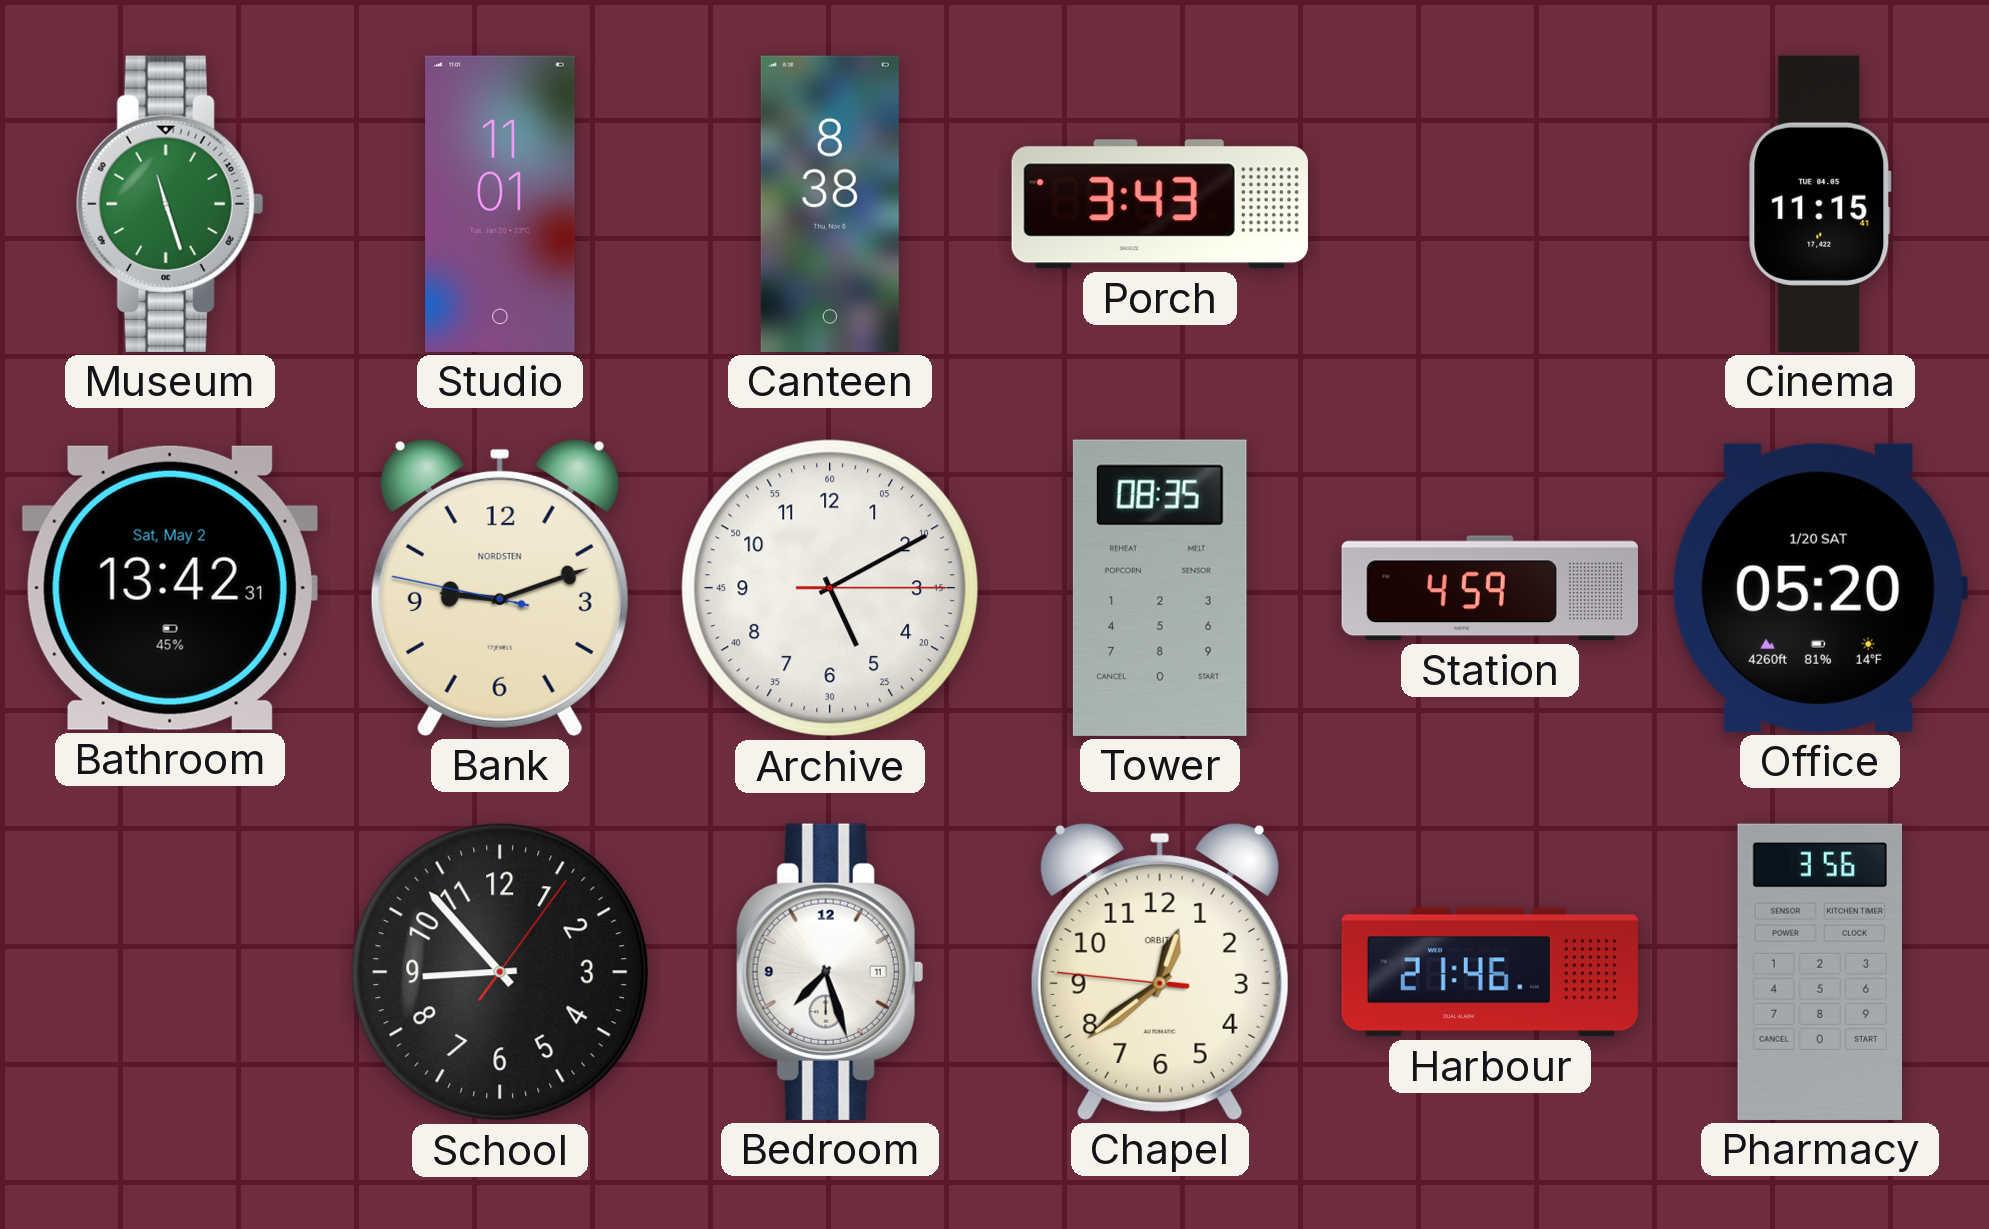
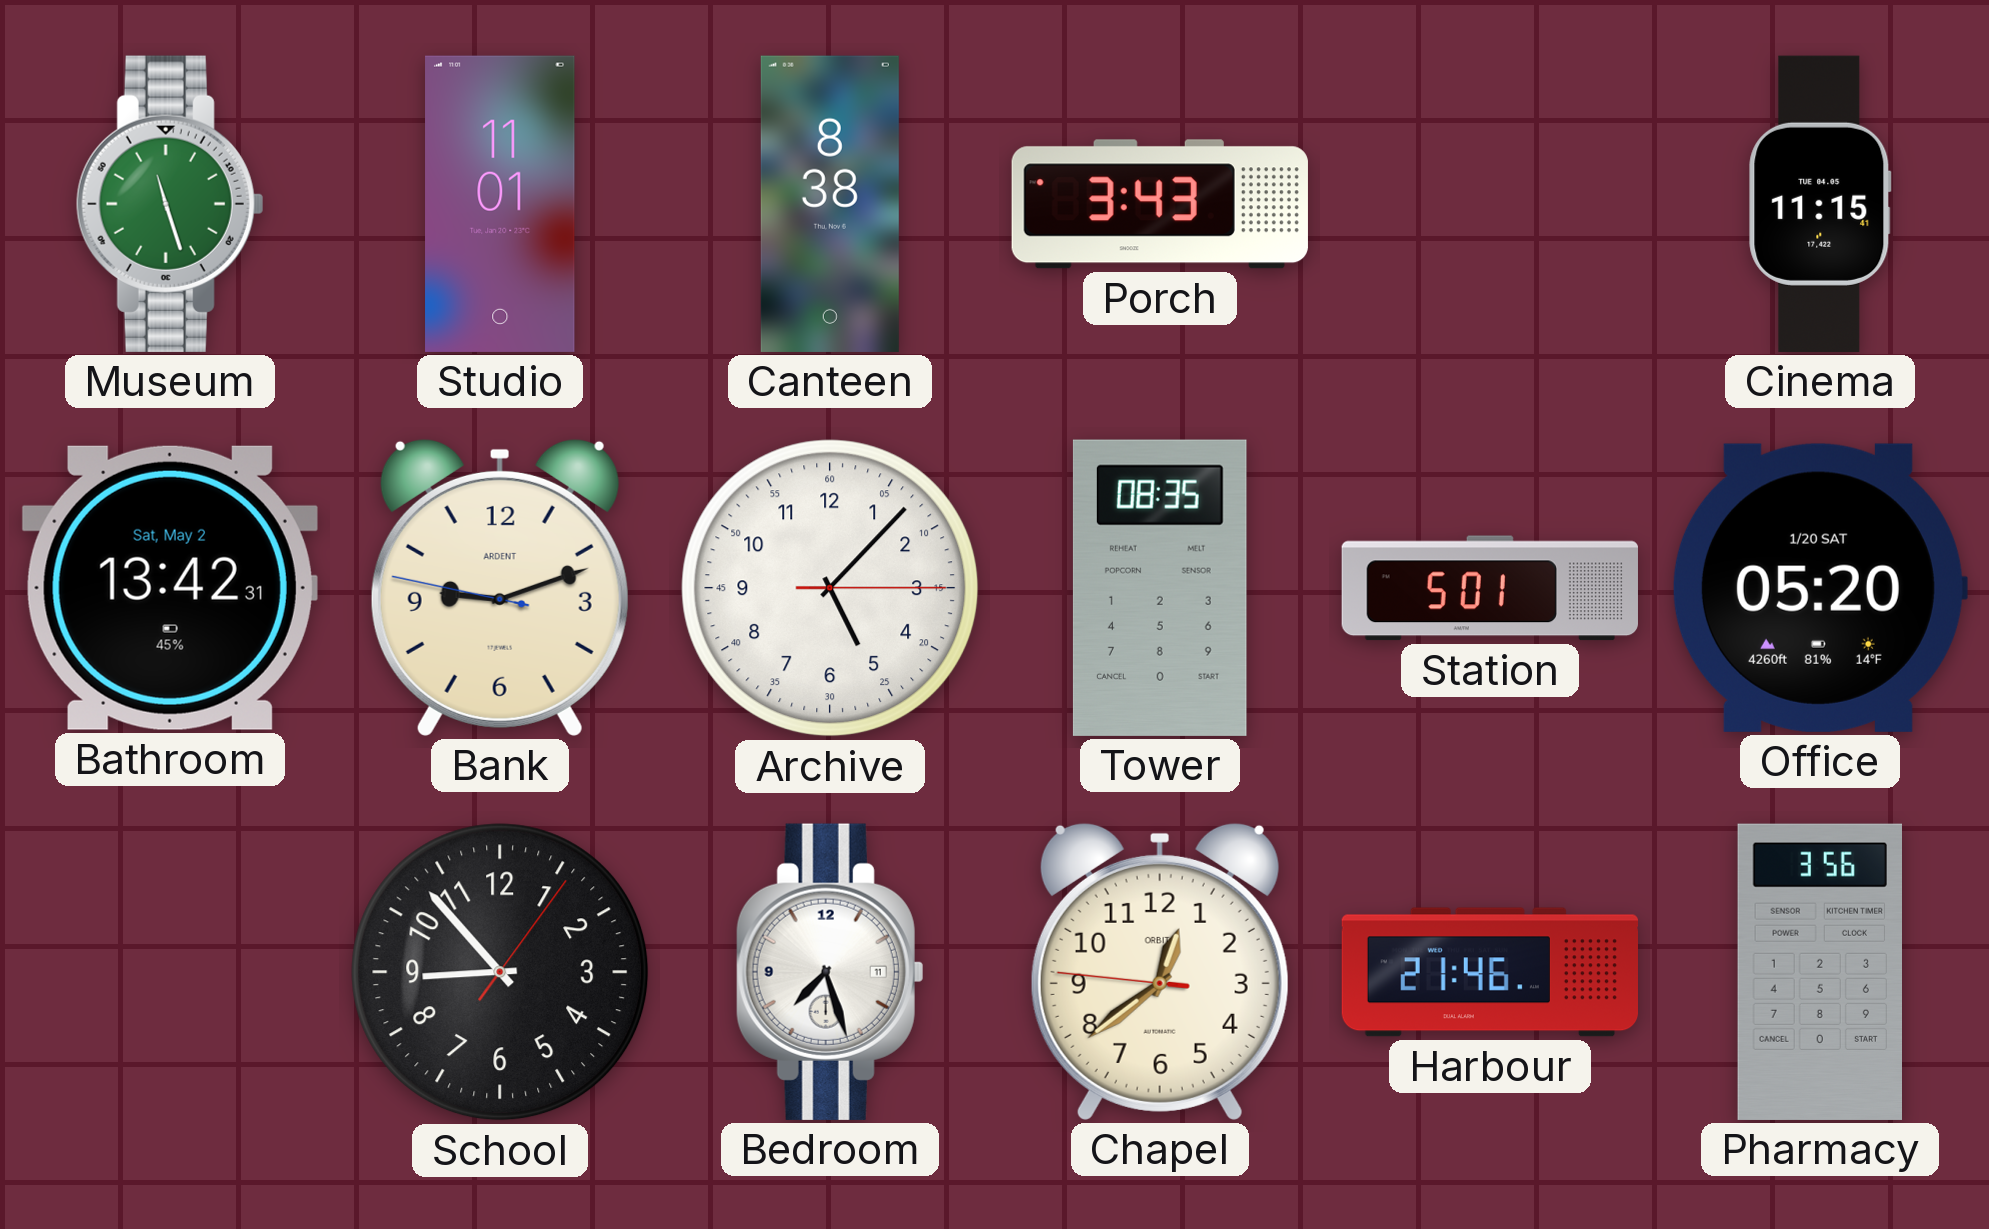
Bank brand: NORDSTEN -> ARDENT
Archive: 5:10 -> 5:07
Station: 4:59 -> 5:01
